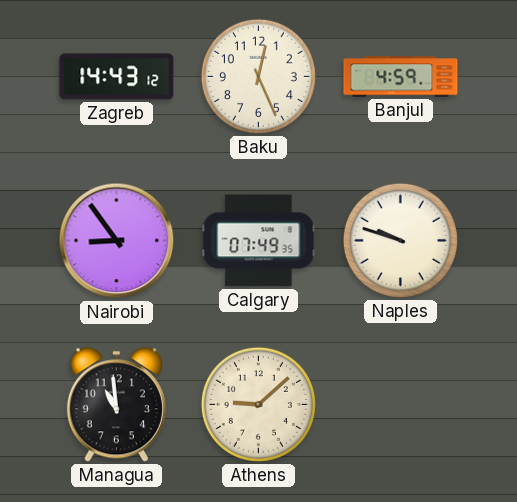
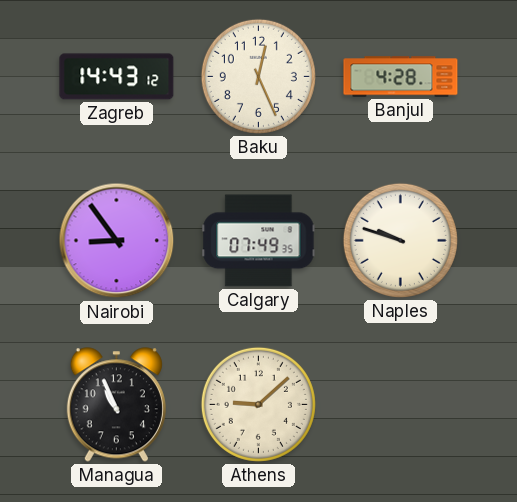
Banjul: 4:59 -> 4:28
Managua: 10:59 -> 10:56
